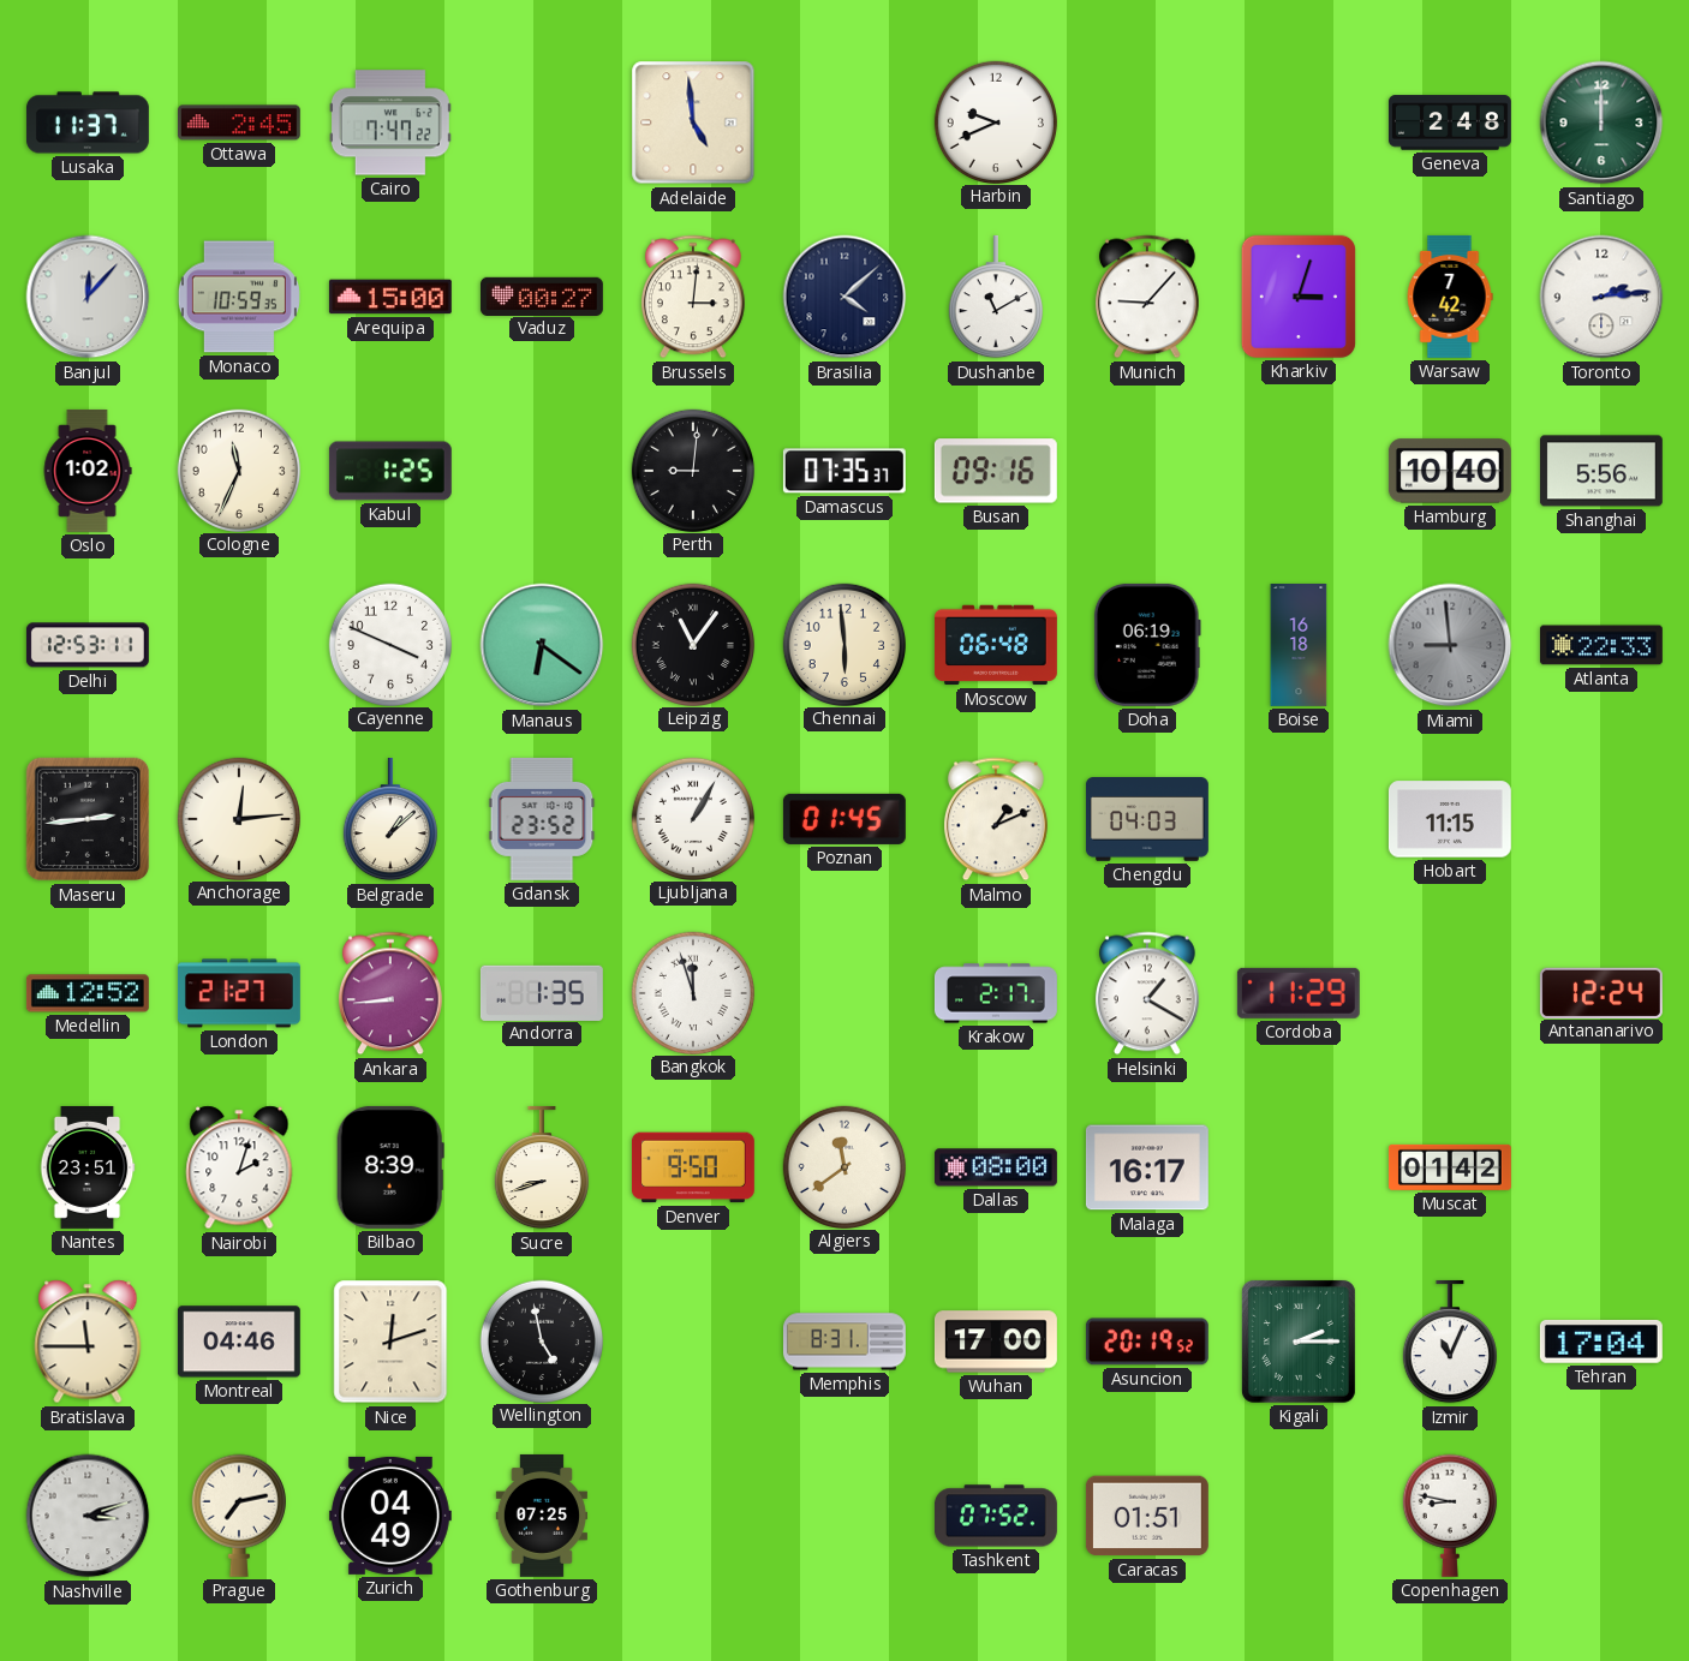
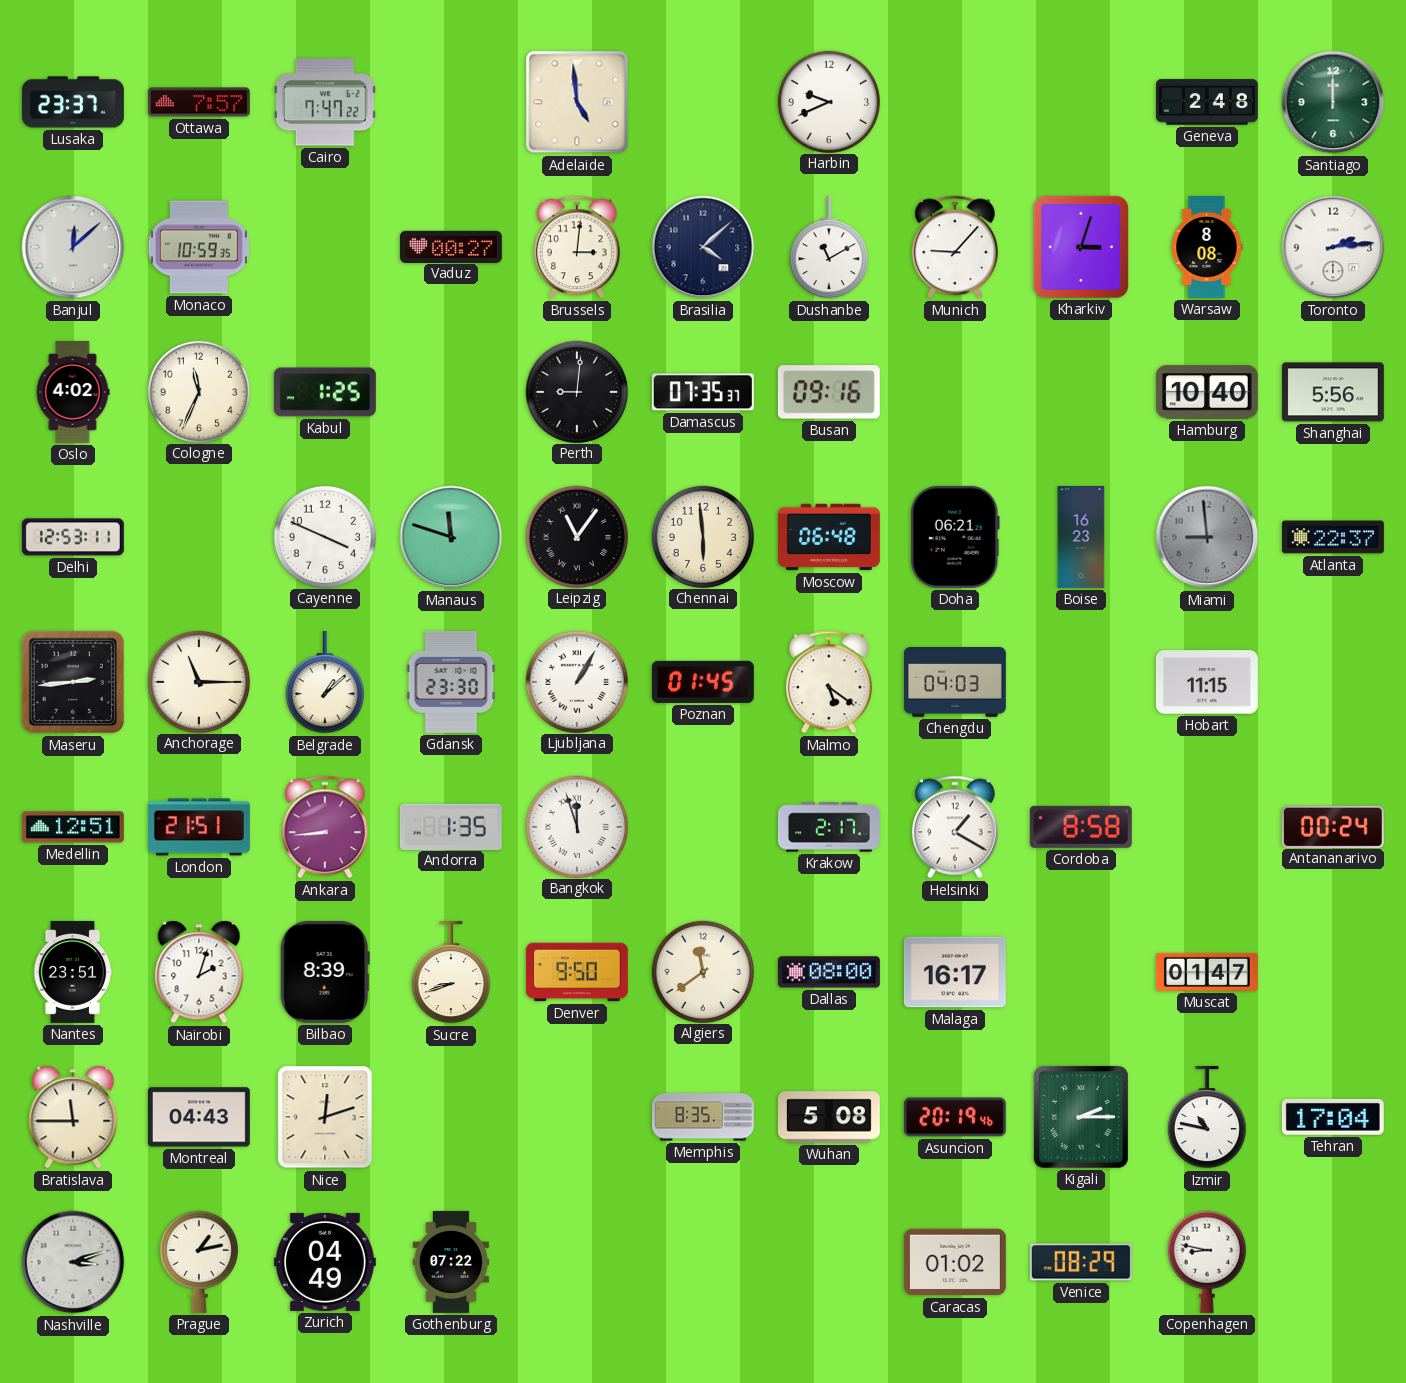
Lusaka: 11:37 -> 23:37
Ottawa: 2:45 -> 7:57
Banjul: 12:07 -> 12:08
Arequipa: 15:00 -> none
Warsaw: 7:42 -> 8:08
Oslo: 1:02 -> 4:02
Manaus: 6:21 -> 11:48
Doha: 06:19 -> 06:21
Boise: 16:18 -> 16:23
Atlanta: 22:33 -> 22:37
Anchorage: 12:14 -> 11:15
Gdansk: 23:52 -> 23:30
Malmo: 1:11 -> 5:21
Medellin: 12:52 -> 12:51
London: 21:27 -> 21:51
Cordoba: 11:29 -> 8:58
Antananarivo: 12:24 -> 00:24
Muscat: 01:42 -> 01:47
Montreal: 04:46 -> 04:43
Wellington: 4:58 -> none
Memphis: 8:31 -> 8:35
Wuhan: 17:00 -> 5:08
Asuncion: 20:19:52 -> 20:19:46
Izmir: 11:04 -> 10:47
Prague: 7:13 -> 1:13
Gothenburg: 07:25 -> 07:22
Tashkent: 07:52 -> none
Caracas: 01:51 -> 01:02
Venice: none -> 08:29
